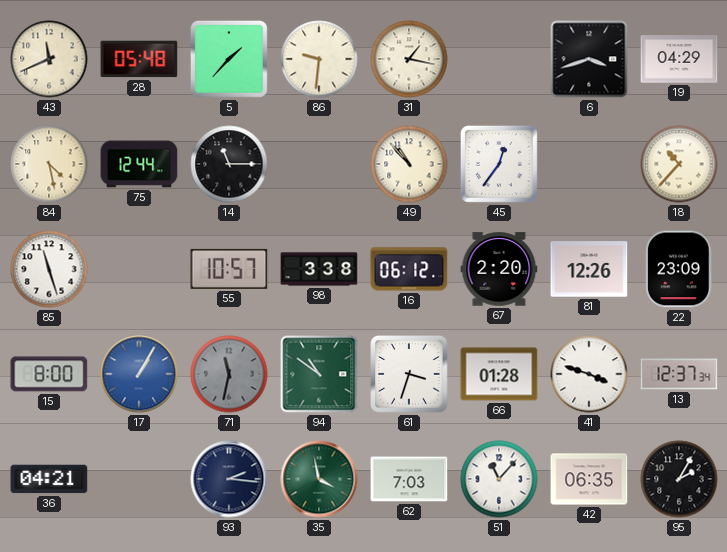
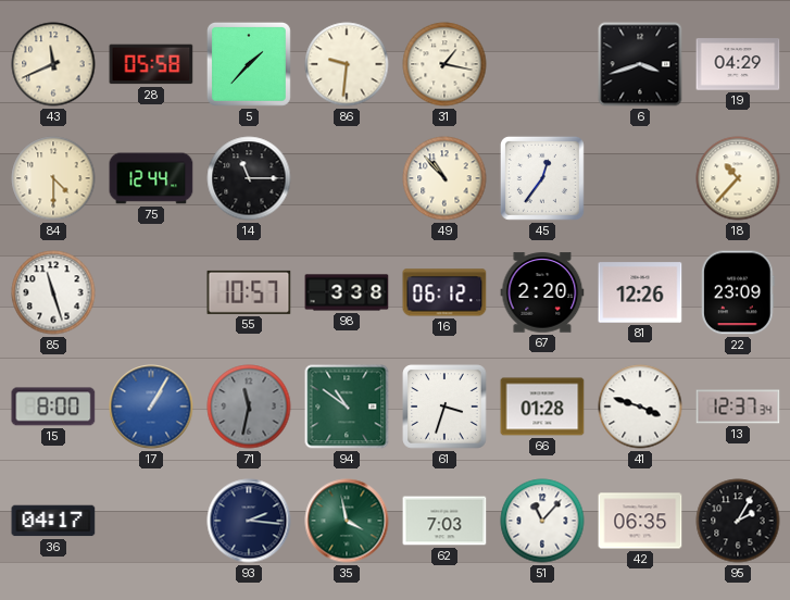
28: 05:48 -> 05:58
84: 4:28 -> 4:30
36: 04:21 -> 04:17
